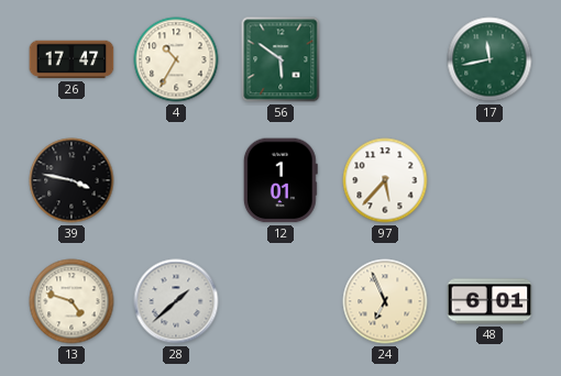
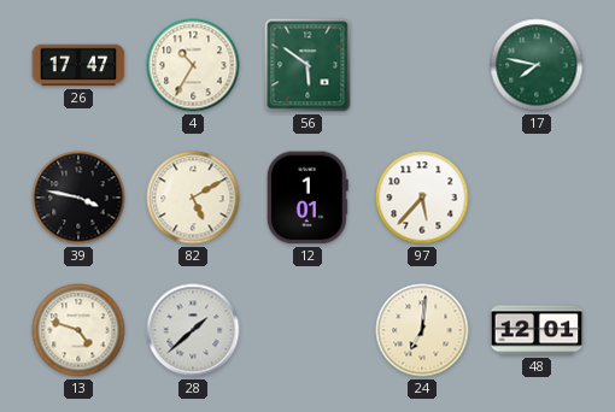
17: 11:43 -> 7:47
82: none -> 5:10
24: 6:56 -> 7:01
48: 6:01 -> 12:01
